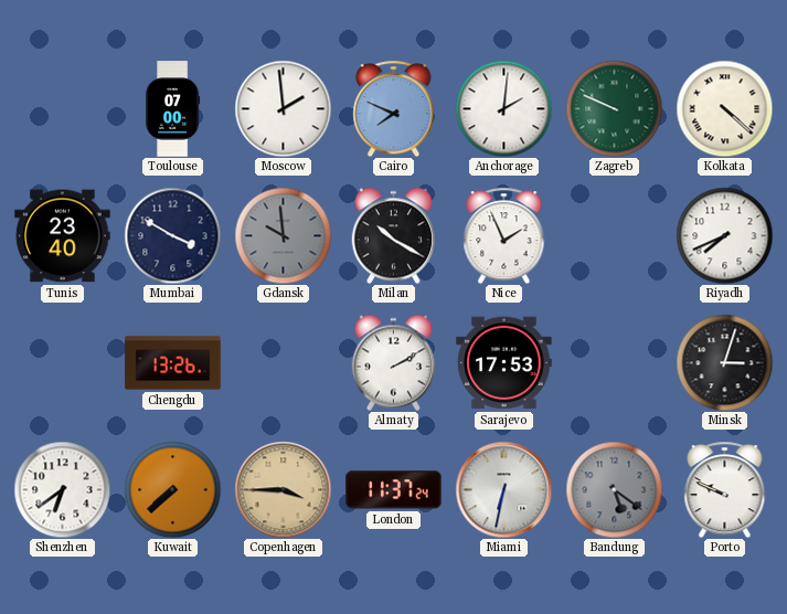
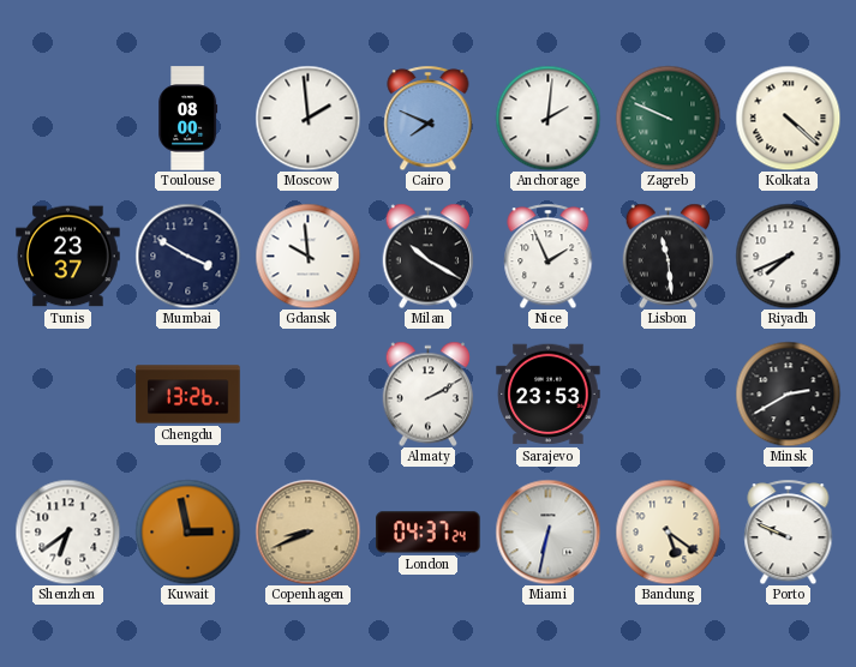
Toulouse: 07:00 -> 08:00
Tunis: 23:40 -> 23:37
Gdansk dial: grey -> white
Lisbon: none -> 11:29
Sarajevo: 17:53 -> 23:53
Minsk: 3:03 -> 2:40
Kuwait: 7:38 -> 2:58
Copenhagen: 3:45 -> 8:41
London: 11:37 -> 04:37
Bandung dial: grey -> cream
